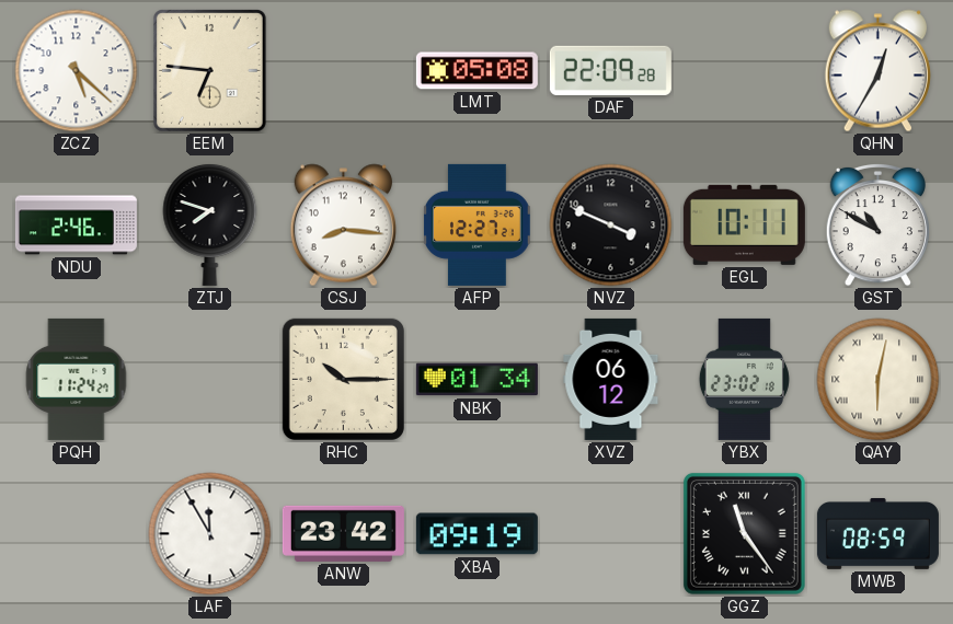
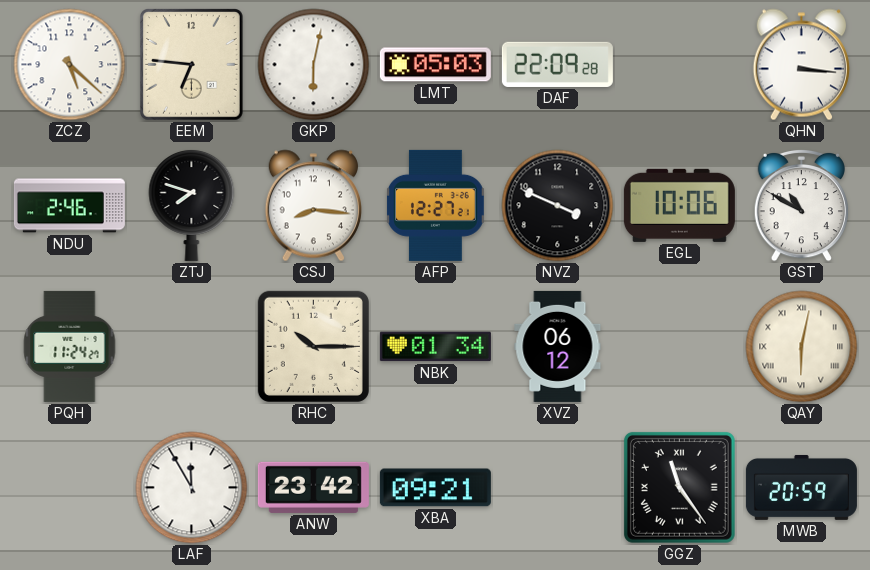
GKP: none -> 6:02
LMT: 05:08 -> 05:03
QHN: 12:35 -> 3:16
EGL: 10:11 -> 10:06
YBX: 23:02 -> none
XBA: 09:19 -> 09:21
MWB: 08:59 -> 20:59
